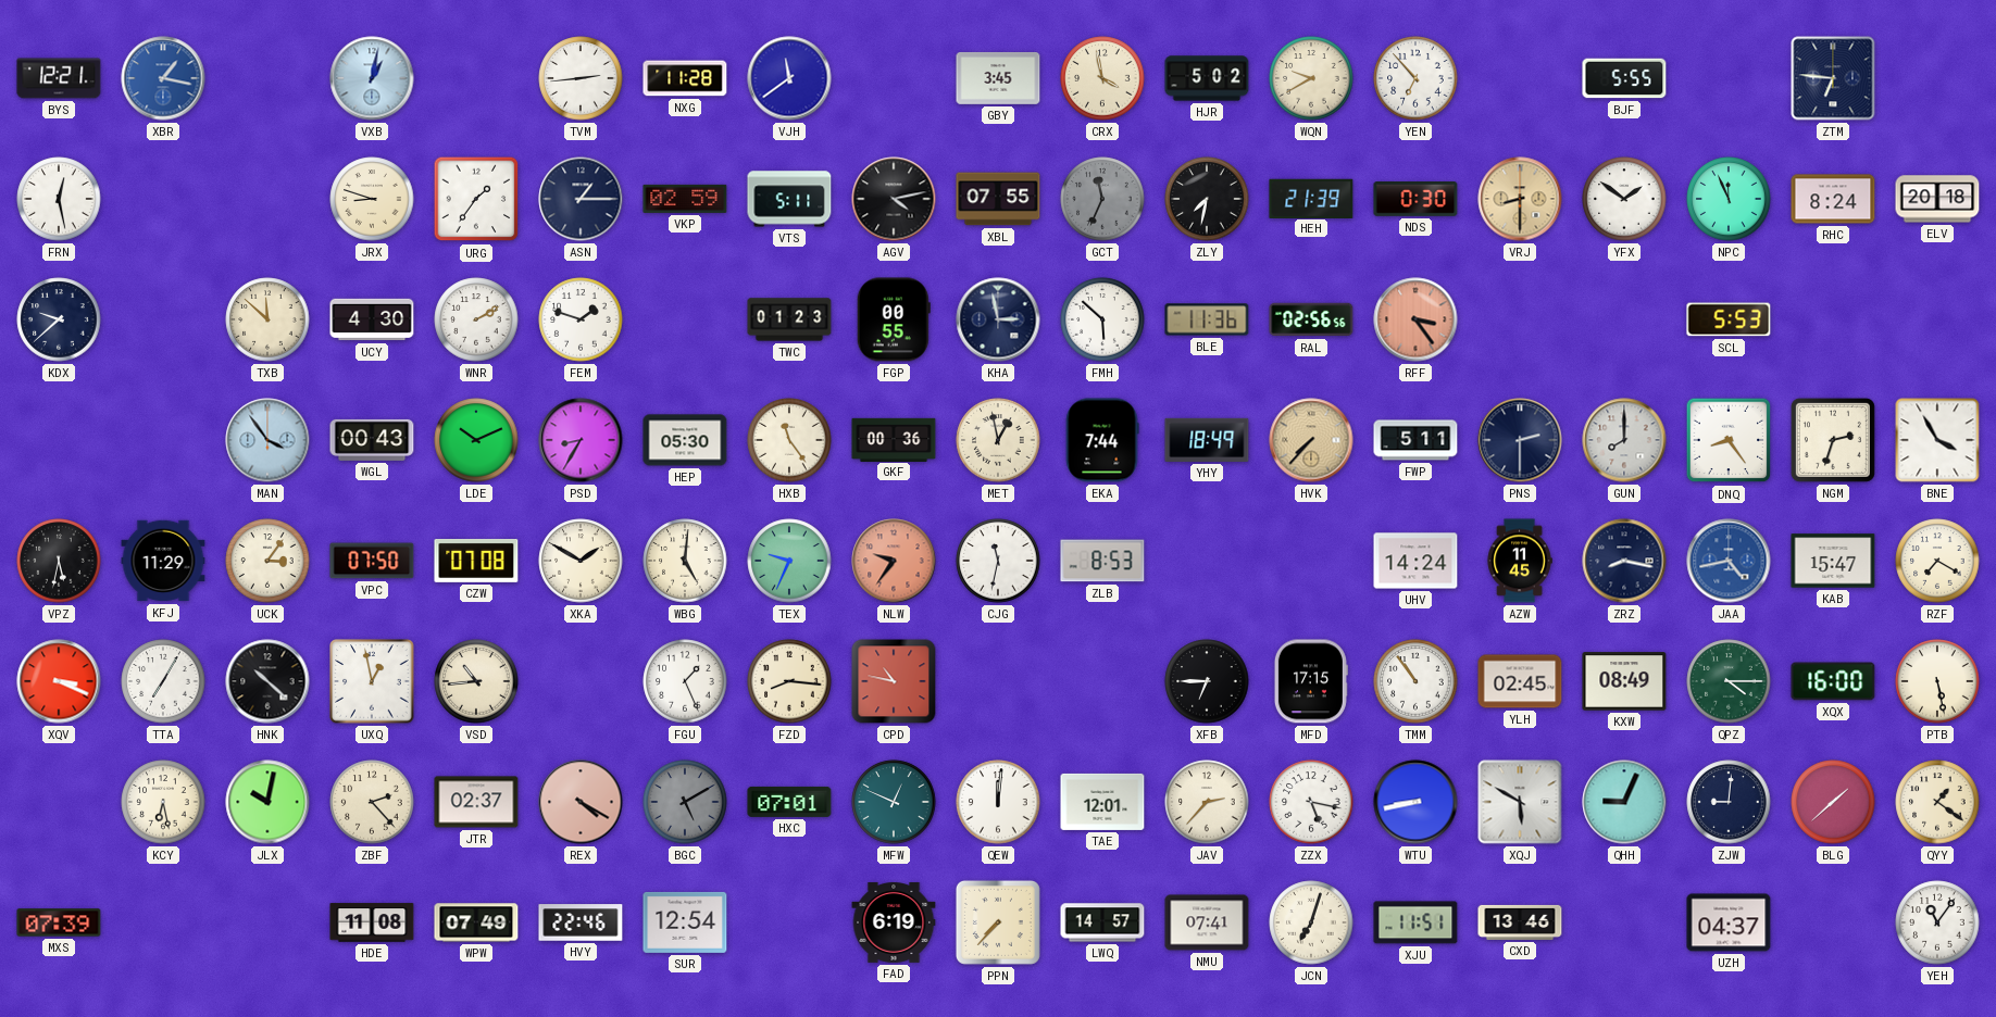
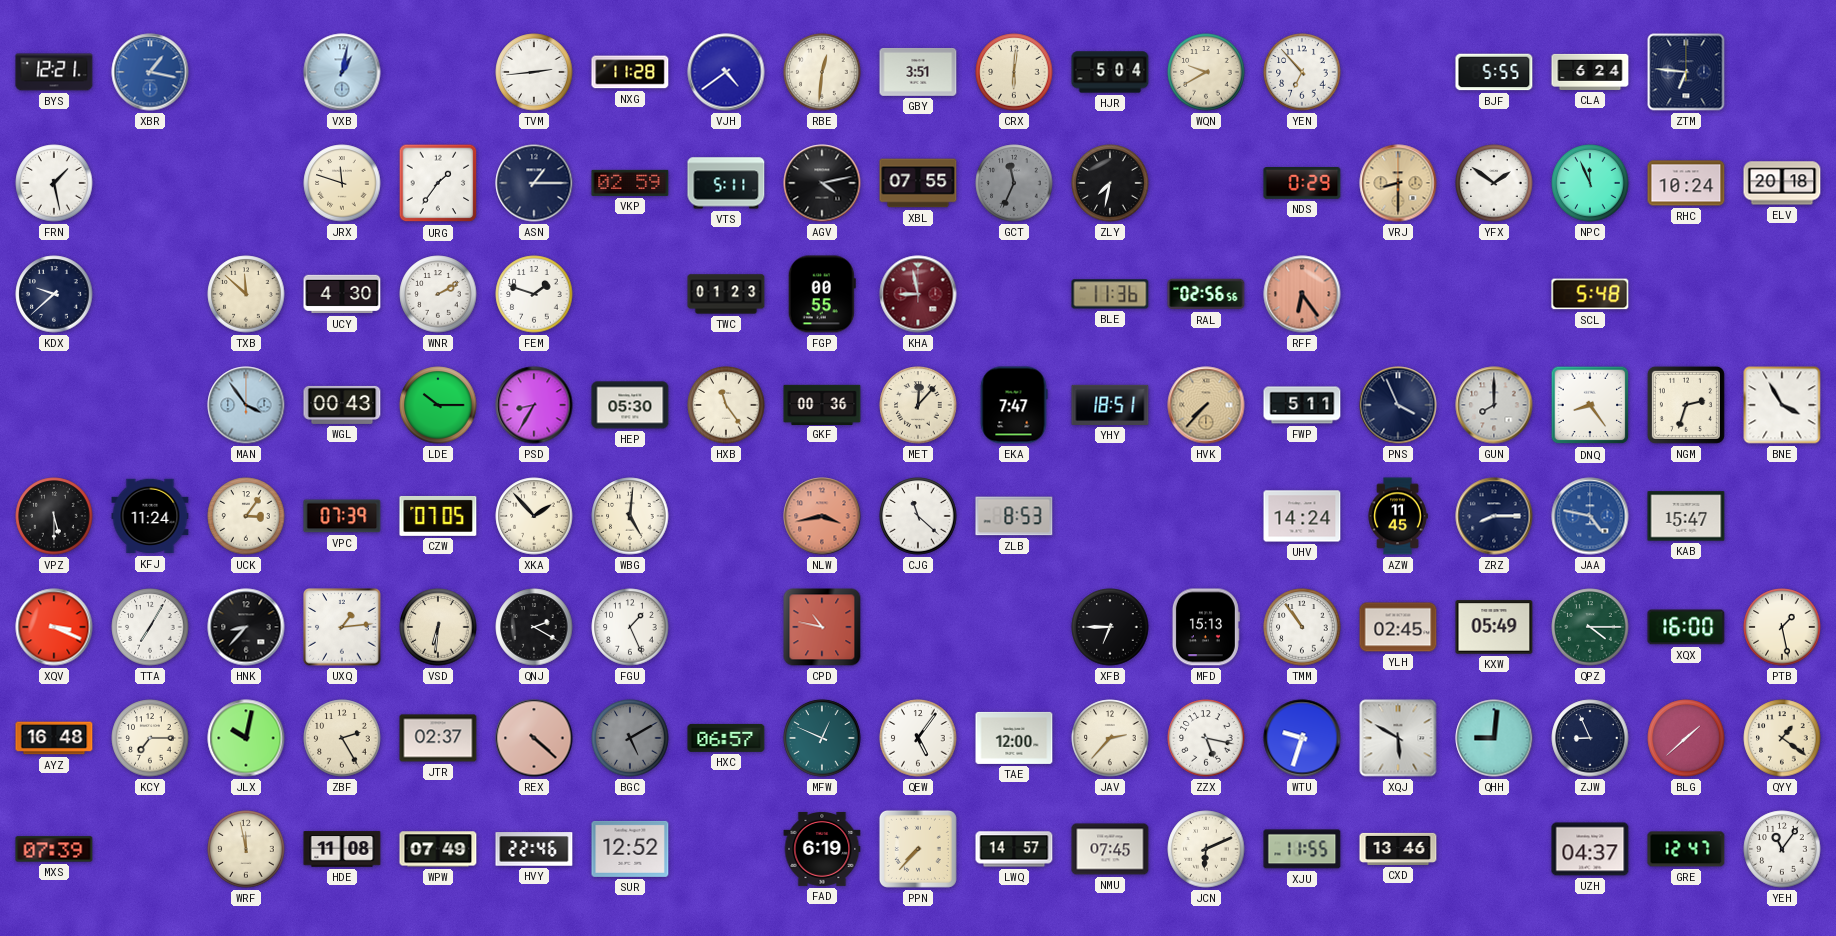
VJH: 11:39 -> 4:39
RBE: none -> 12:31
GBY: 3:45 -> 3:51
CRX: 3:58 -> 6:01
HJR: 5:02 -> 5:04
CLA: none -> 6:24
FRN: 12:28 -> 1:28
JRX: 8:48 -> 11:48
HEH: 21:39 -> none
NDS: 0:30 -> 0:29
RHC: 8:24 -> 10:24
KHA: 2:58 -> 8:58
KHA dial: navy -> burgundy
FMH: 5:52 -> none
RFF: 3:24 -> 6:24
SCL: 5:53 -> 5:48
LDE: 10:11 -> 10:15
MET: 12:58 -> 12:07
EKA: 7:44 -> 7:47
YHY: 18:49 -> 18:51
PNS: 2:30 -> 3:56
VPZ: 5:32 -> 5:30
KFJ: 11:29 -> 11:24
VPC: 07:50 -> 07:39
CZW: 07:08 -> 07:05
XKA: 1:50 -> 1:53
TEX: 9:34 -> none
NLW: 9:36 -> 3:43
CJG: 11:32 -> 11:22
ZRZ: 8:17 -> 8:15
JAA: 4:43 -> 4:47
RZF: 7:20 -> none
HNK: 10:22 -> 8:37
UXQ: 12:58 -> 1:14
VSD: 10:44 -> 6:31
QNJ: none -> 2:20
FZD: 8:16 -> none
MFD: 17:15 -> 15:13
KXW: 08:49 -> 05:49
PTB: 5:28 -> 1:28
AYZ: none -> 16:48
KCY: 6:28 -> 7:15
ZBF: 2:23 -> 2:25
REX: 4:20 -> 4:22
HXC: 07:01 -> 06:57
QEW: 12:01 -> 5:06
TAE: 12:01 -> 12:00
WTU: 8:43 -> 9:33
QHH: 9:04 -> 9:01
ZJW: 9:01 -> 8:56
WRF: none -> 11:58
SUR: 12:54 -> 12:52
NMU: 07:41 -> 07:45
JCN: 7:03 -> 6:11
XJU: 11:51 -> 11:55
GRE: none -> 12:47
